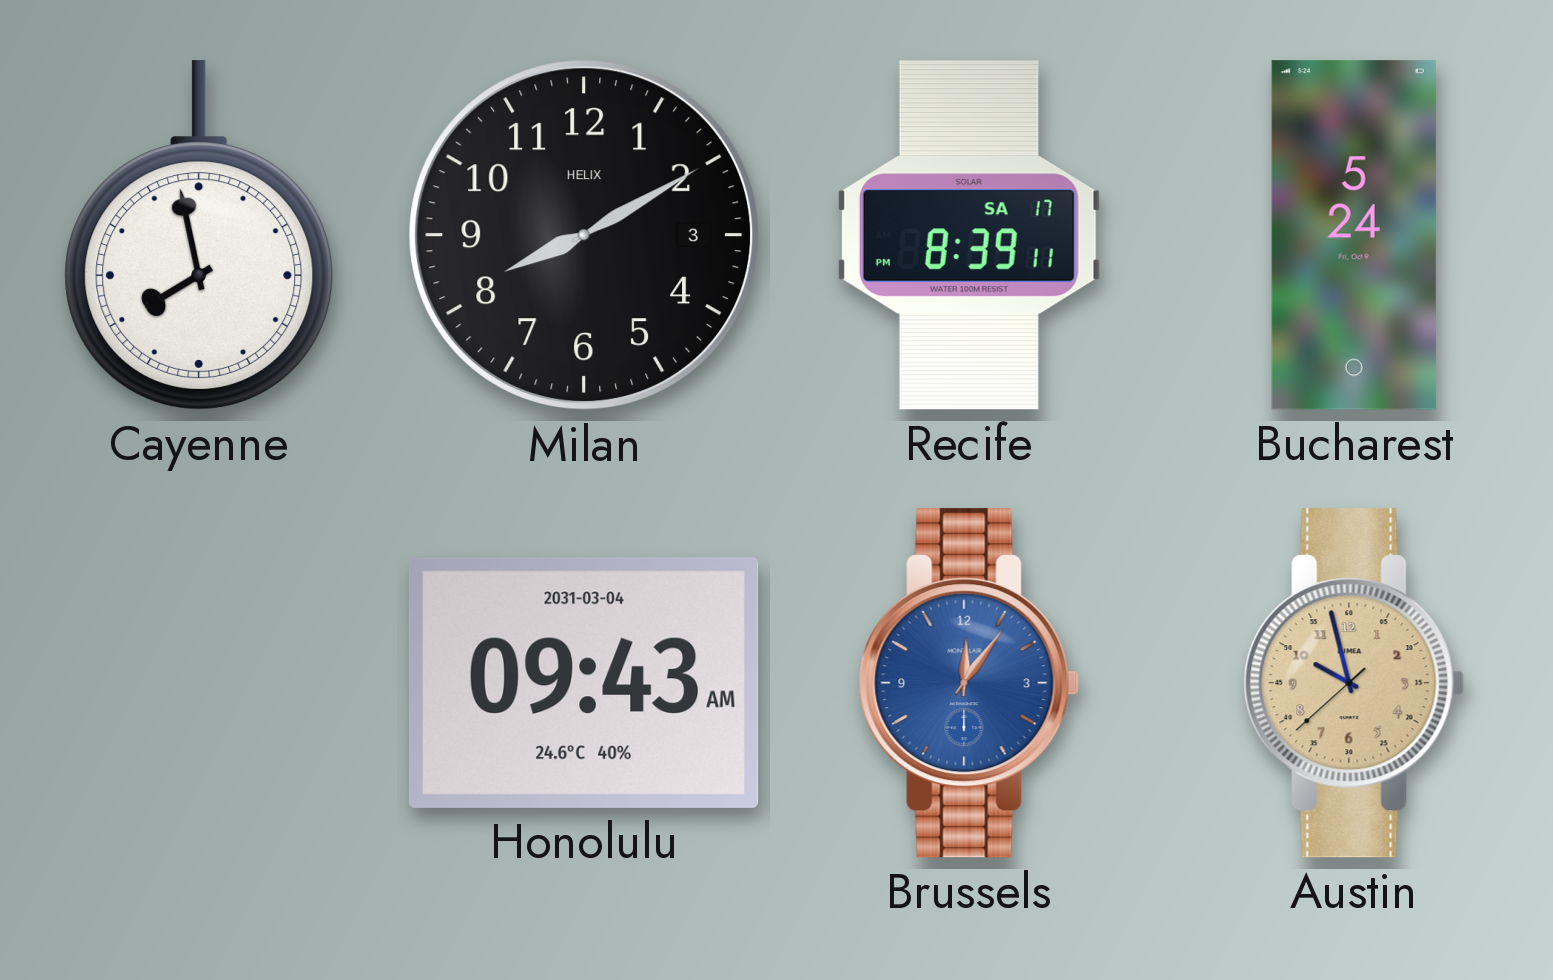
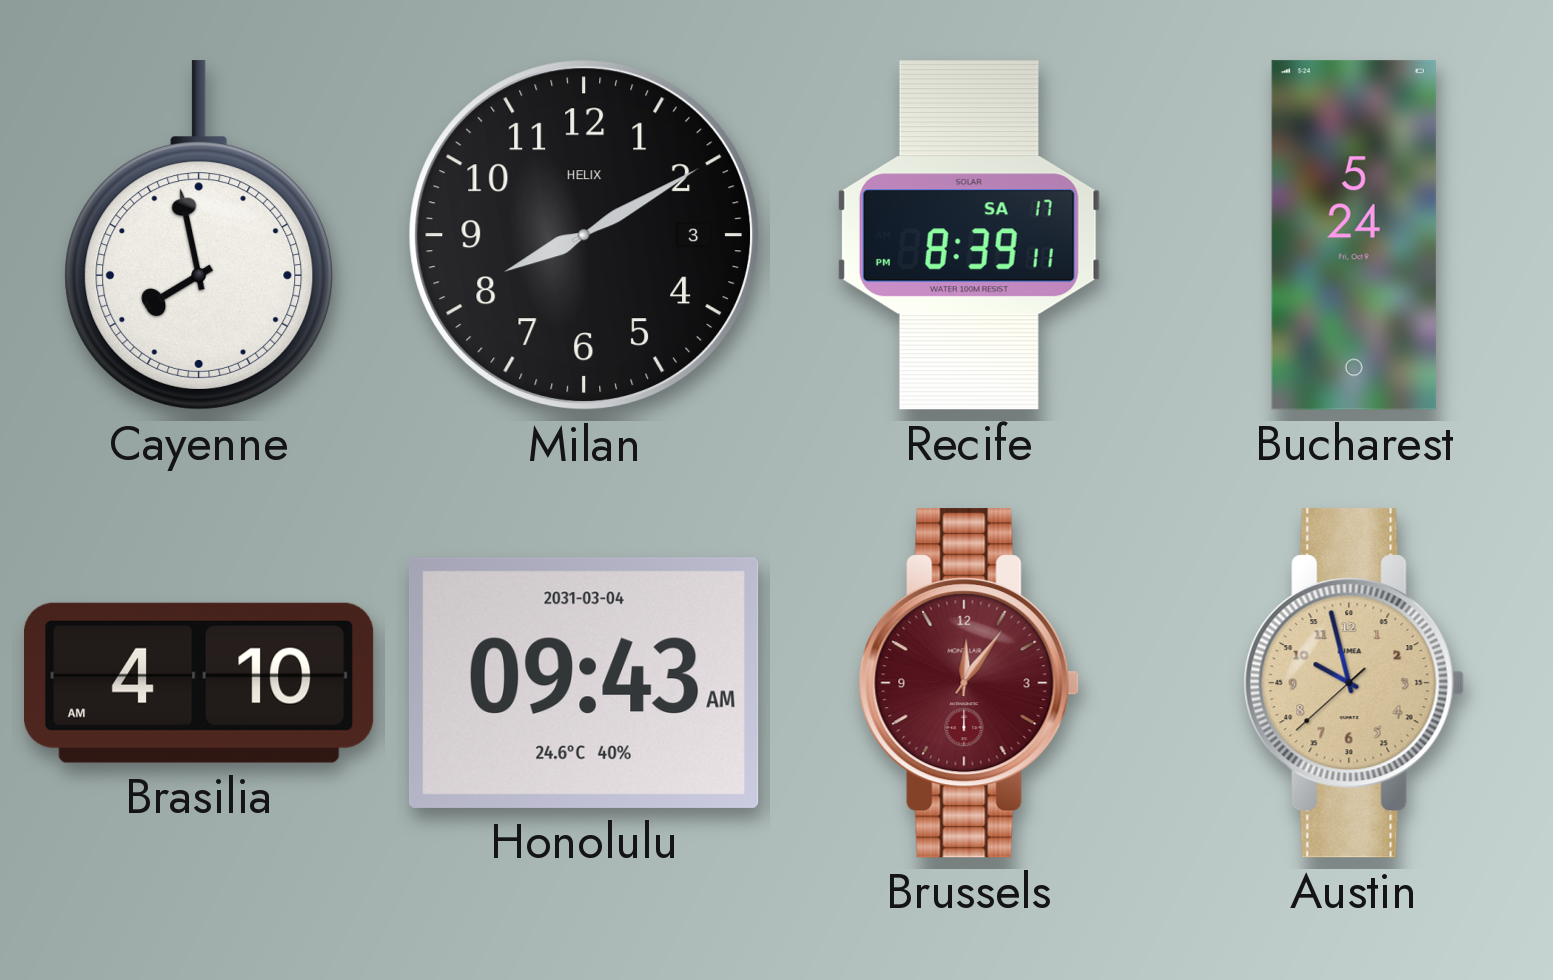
Brasilia: none -> 4:10
Brussels dial: blue -> burgundy
